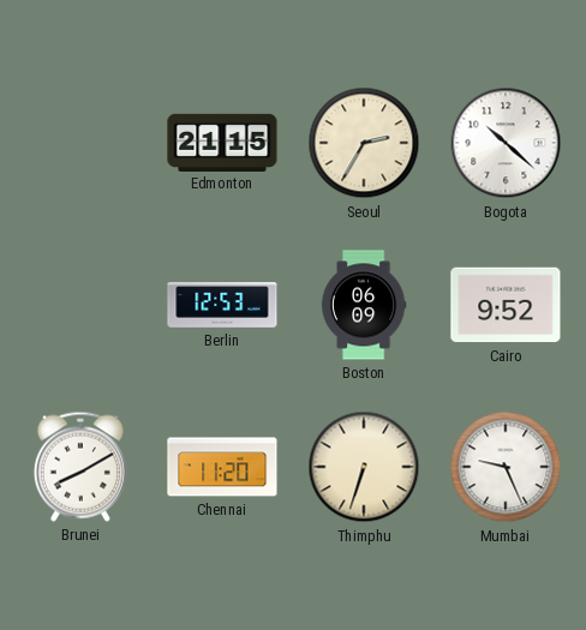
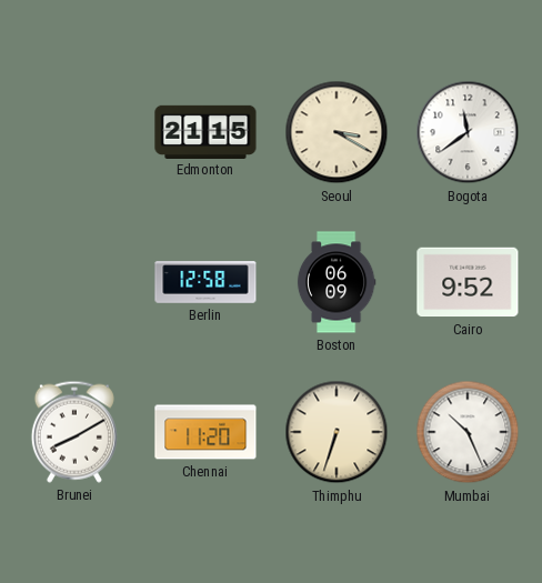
Seoul: 2:35 -> 3:20
Bogota: 10:22 -> 11:39
Berlin: 12:53 -> 12:58
Mumbai: 9:26 -> 10:26
